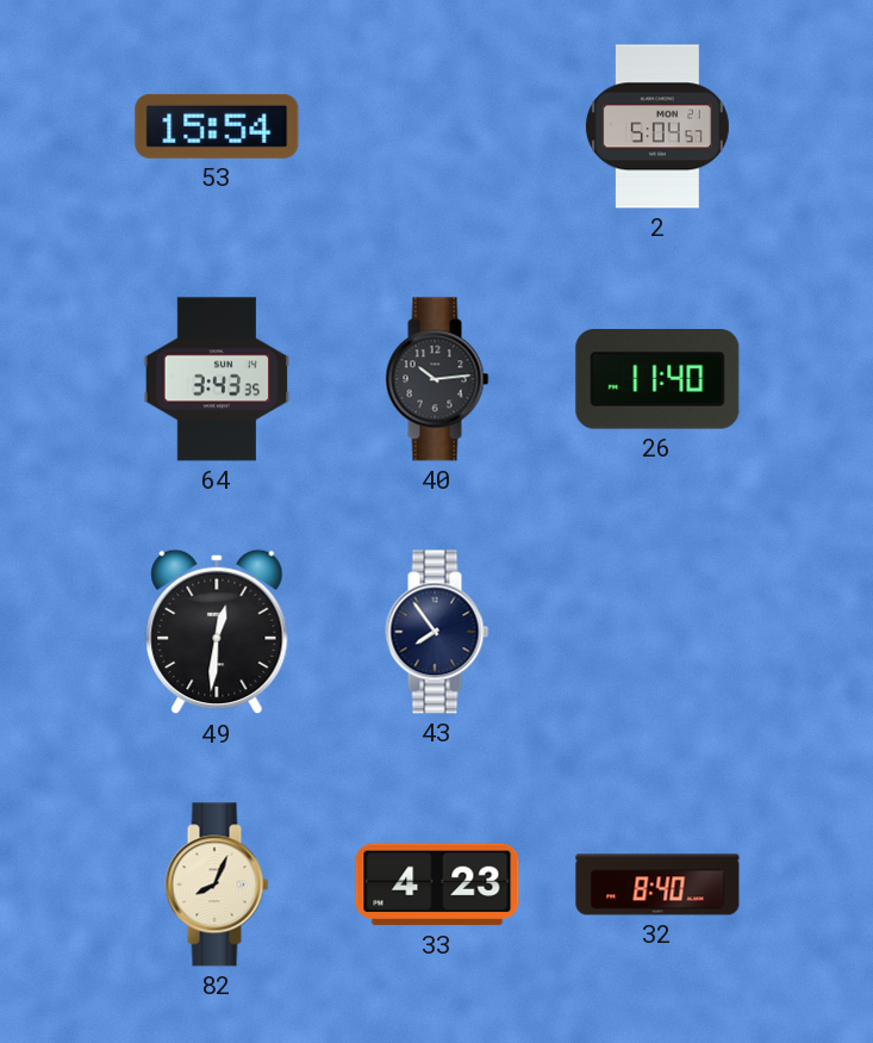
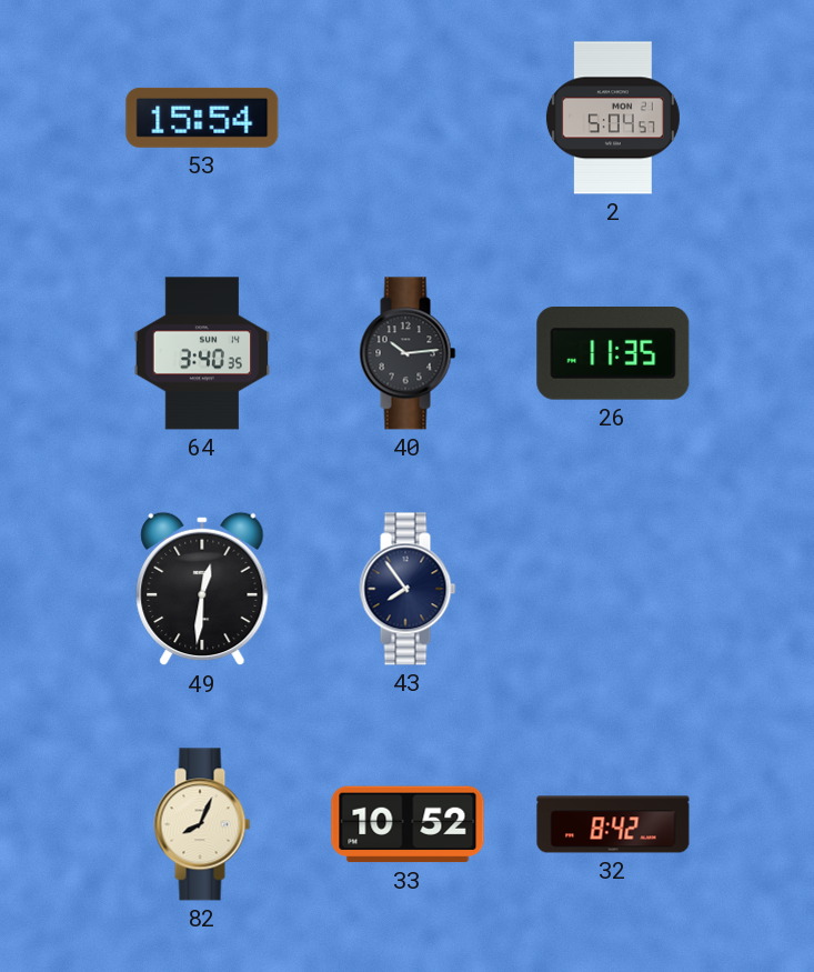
64: 3:43 -> 3:40
26: 11:40 -> 11:35
33: 4:23 -> 10:52
32: 8:40 -> 8:42
